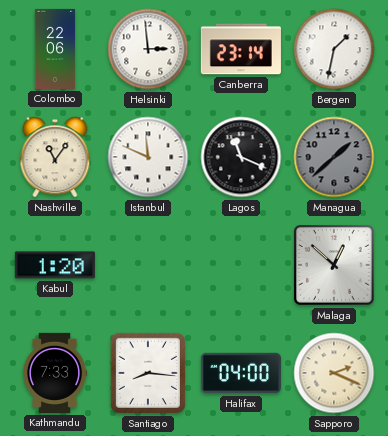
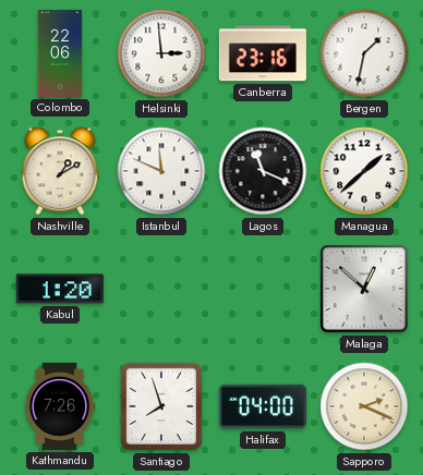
Canberra: 23:14 -> 23:16
Nashville: 11:06 -> 1:10
Managua dial: grey -> white
Kathmandu: 7:33 -> 7:26
Santiago: 8:16 -> 7:57
